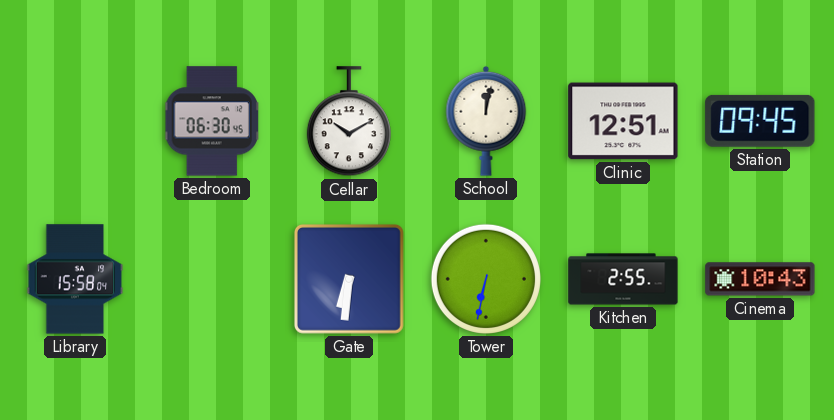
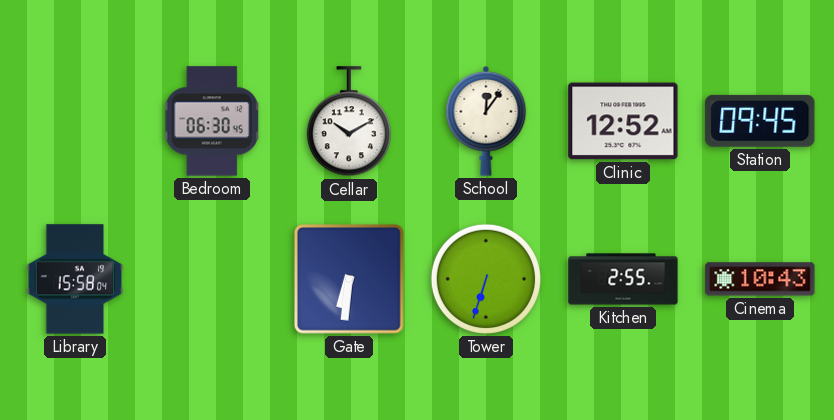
School: 12:02 -> 12:06
Clinic: 12:51 -> 12:52
Tower: 6:32 -> 6:33
